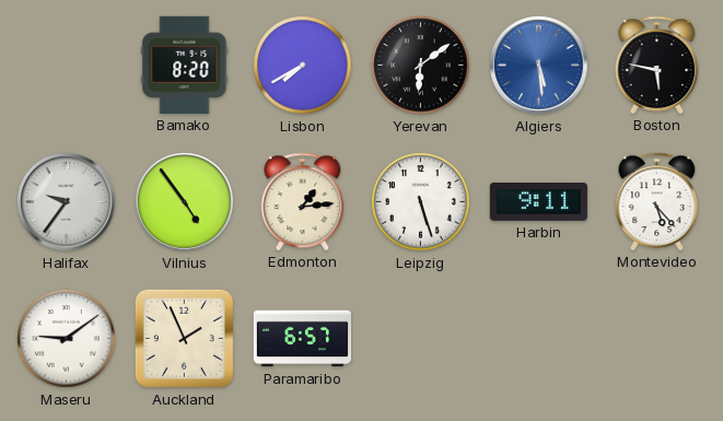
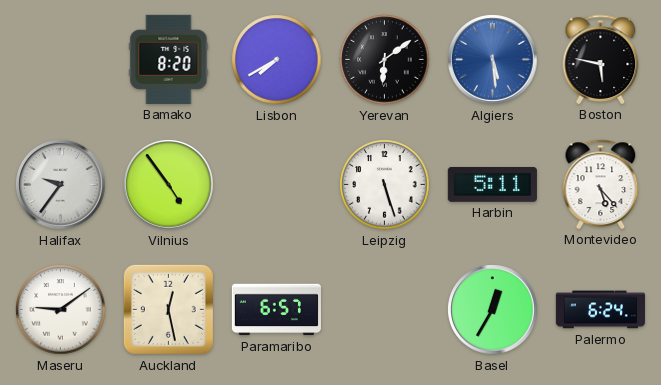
Edmonton: 1:14 -> none
Harbin: 9:11 -> 5:11
Auckland: 1:56 -> 12:28
Basel: none -> 12:35
Palermo: none -> 6:24
